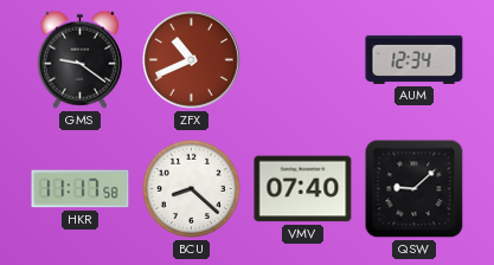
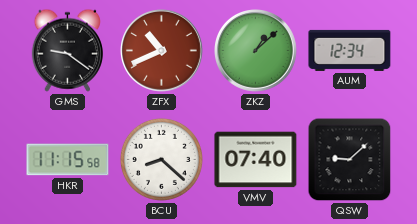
ZKZ: none -> 1:08
HKR: 11:17 -> 11:15
